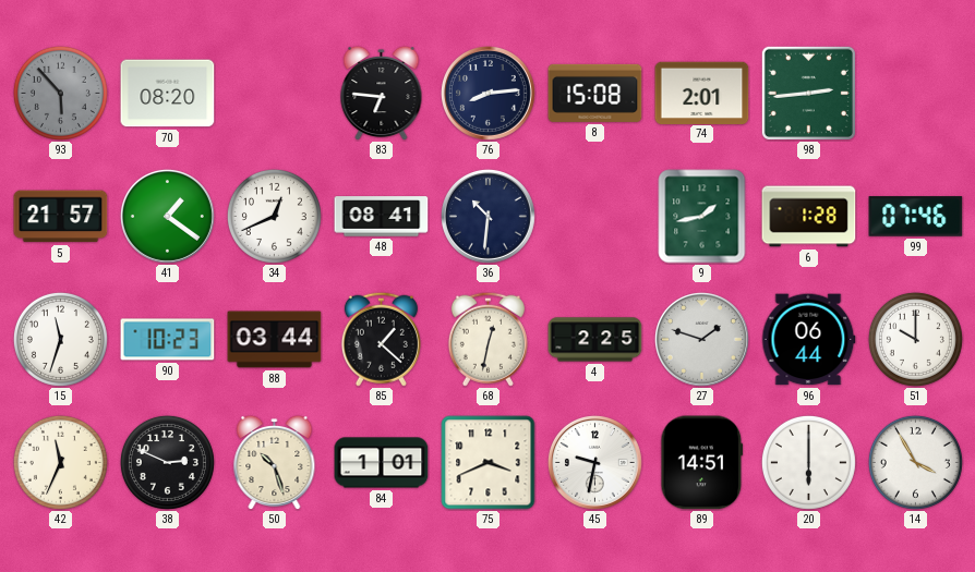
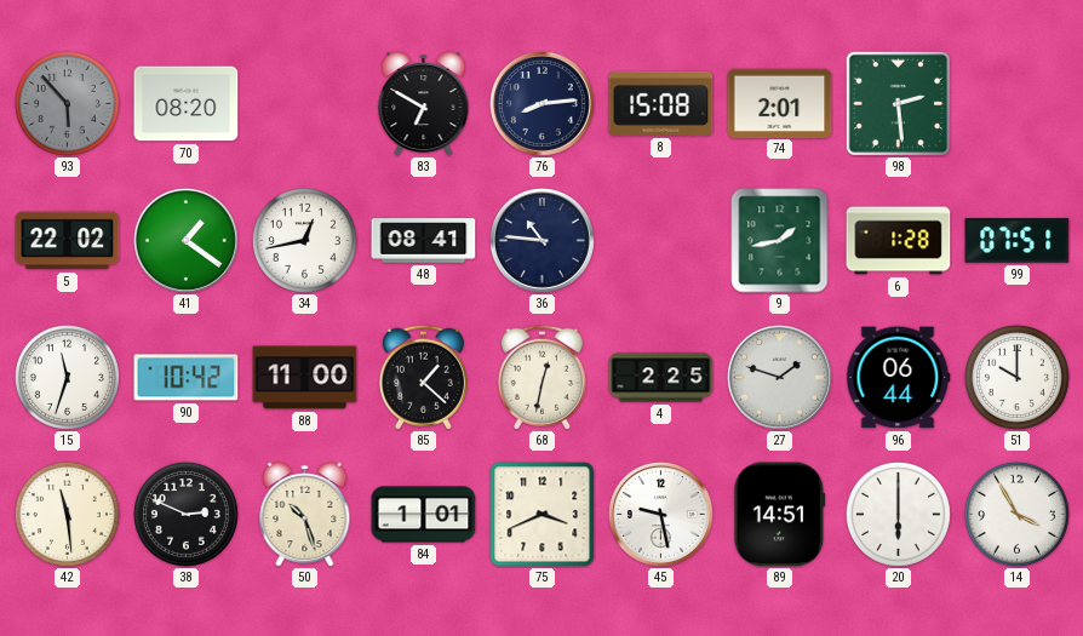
83: 6:46 -> 6:50
98: 2:44 -> 2:29
5: 21:57 -> 22:02
34: 12:41 -> 12:43
36: 10:31 -> 10:46
99: 07:46 -> 07:51
90: 10:23 -> 10:42
88: 03:44 -> 11:00
42: 11:34 -> 11:29
45: 9:32 -> 9:28
